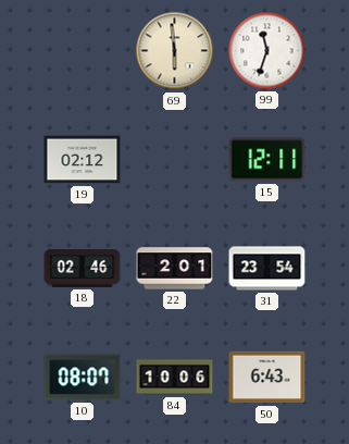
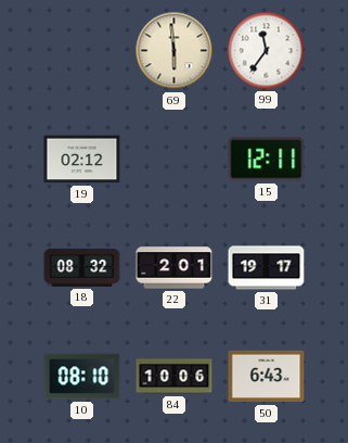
99: 11:33 -> 11:36
18: 02:46 -> 08:32
31: 23:54 -> 19:17
10: 08:07 -> 08:10
